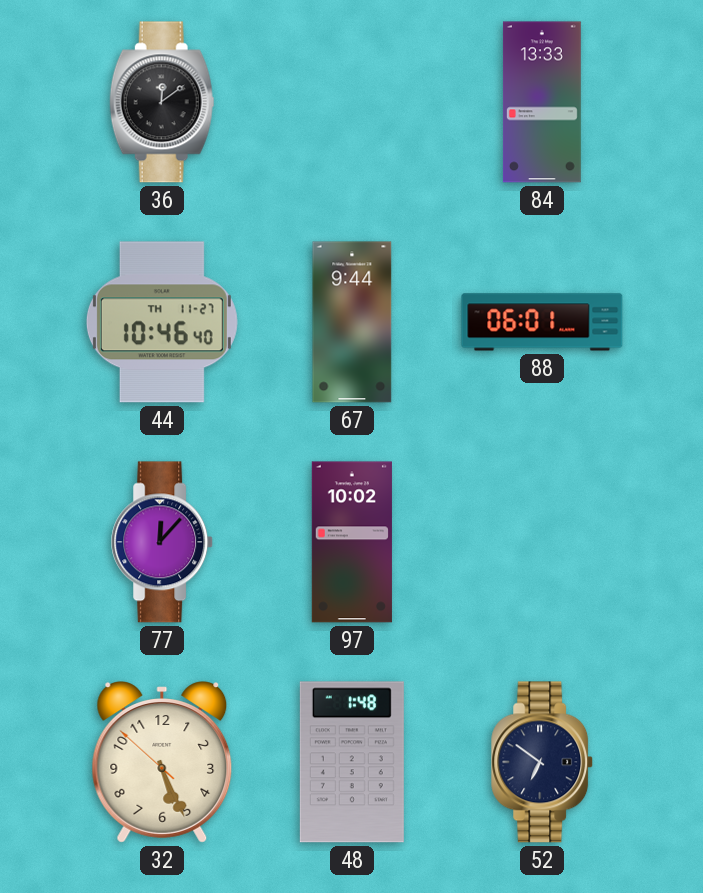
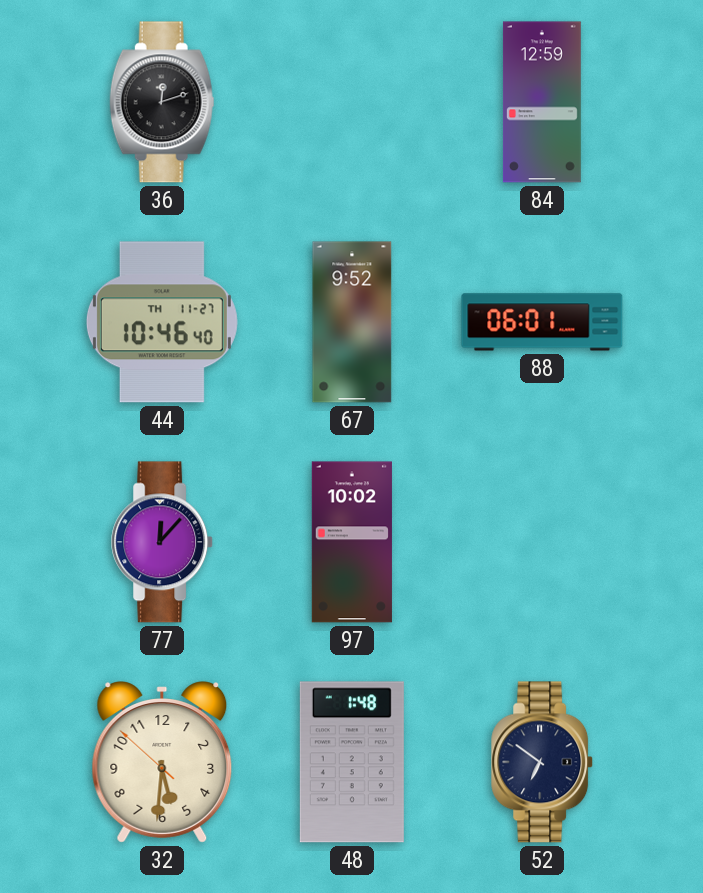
36: 12:09 -> 12:12
84: 13:33 -> 12:59
67: 9:44 -> 9:52
32: 5:25 -> 5:30
